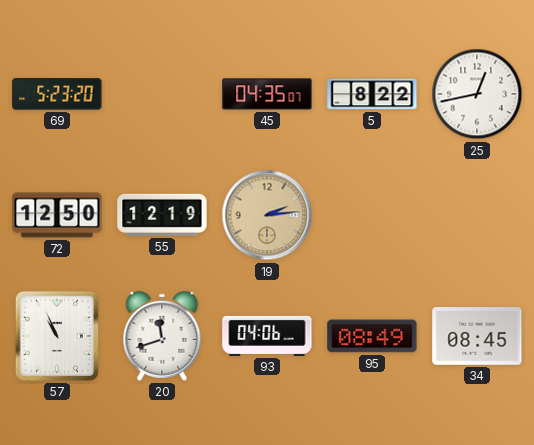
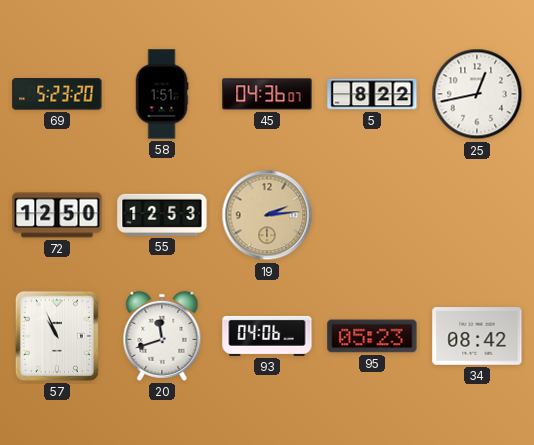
58: none -> 1:51
45: 04:35 -> 04:36
55: 12:19 -> 12:53
95: 08:49 -> 05:23
34: 08:45 -> 08:42
